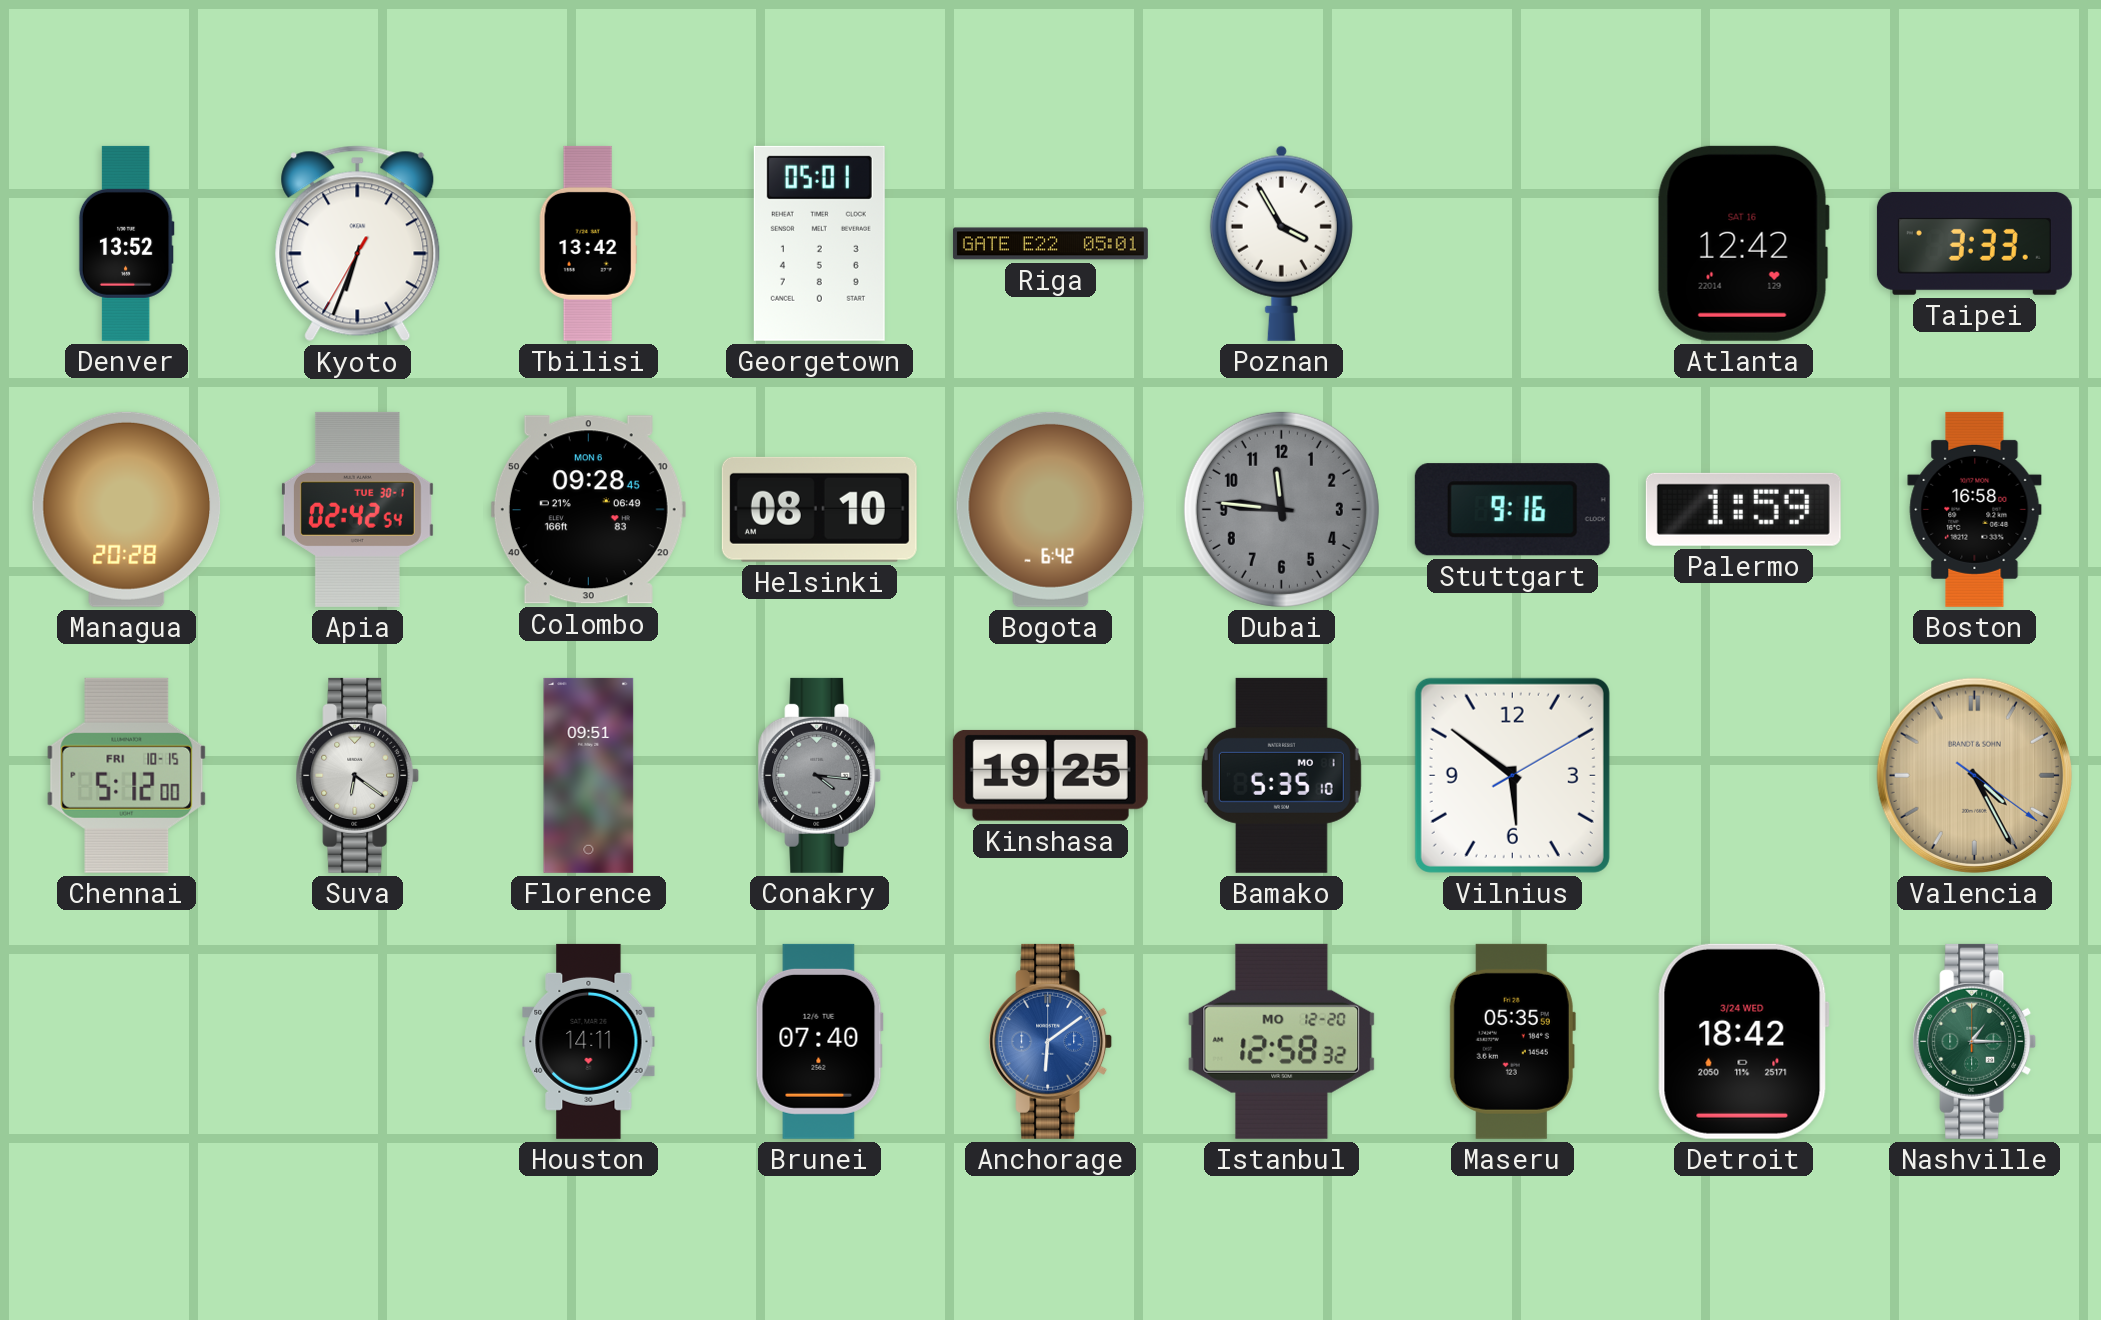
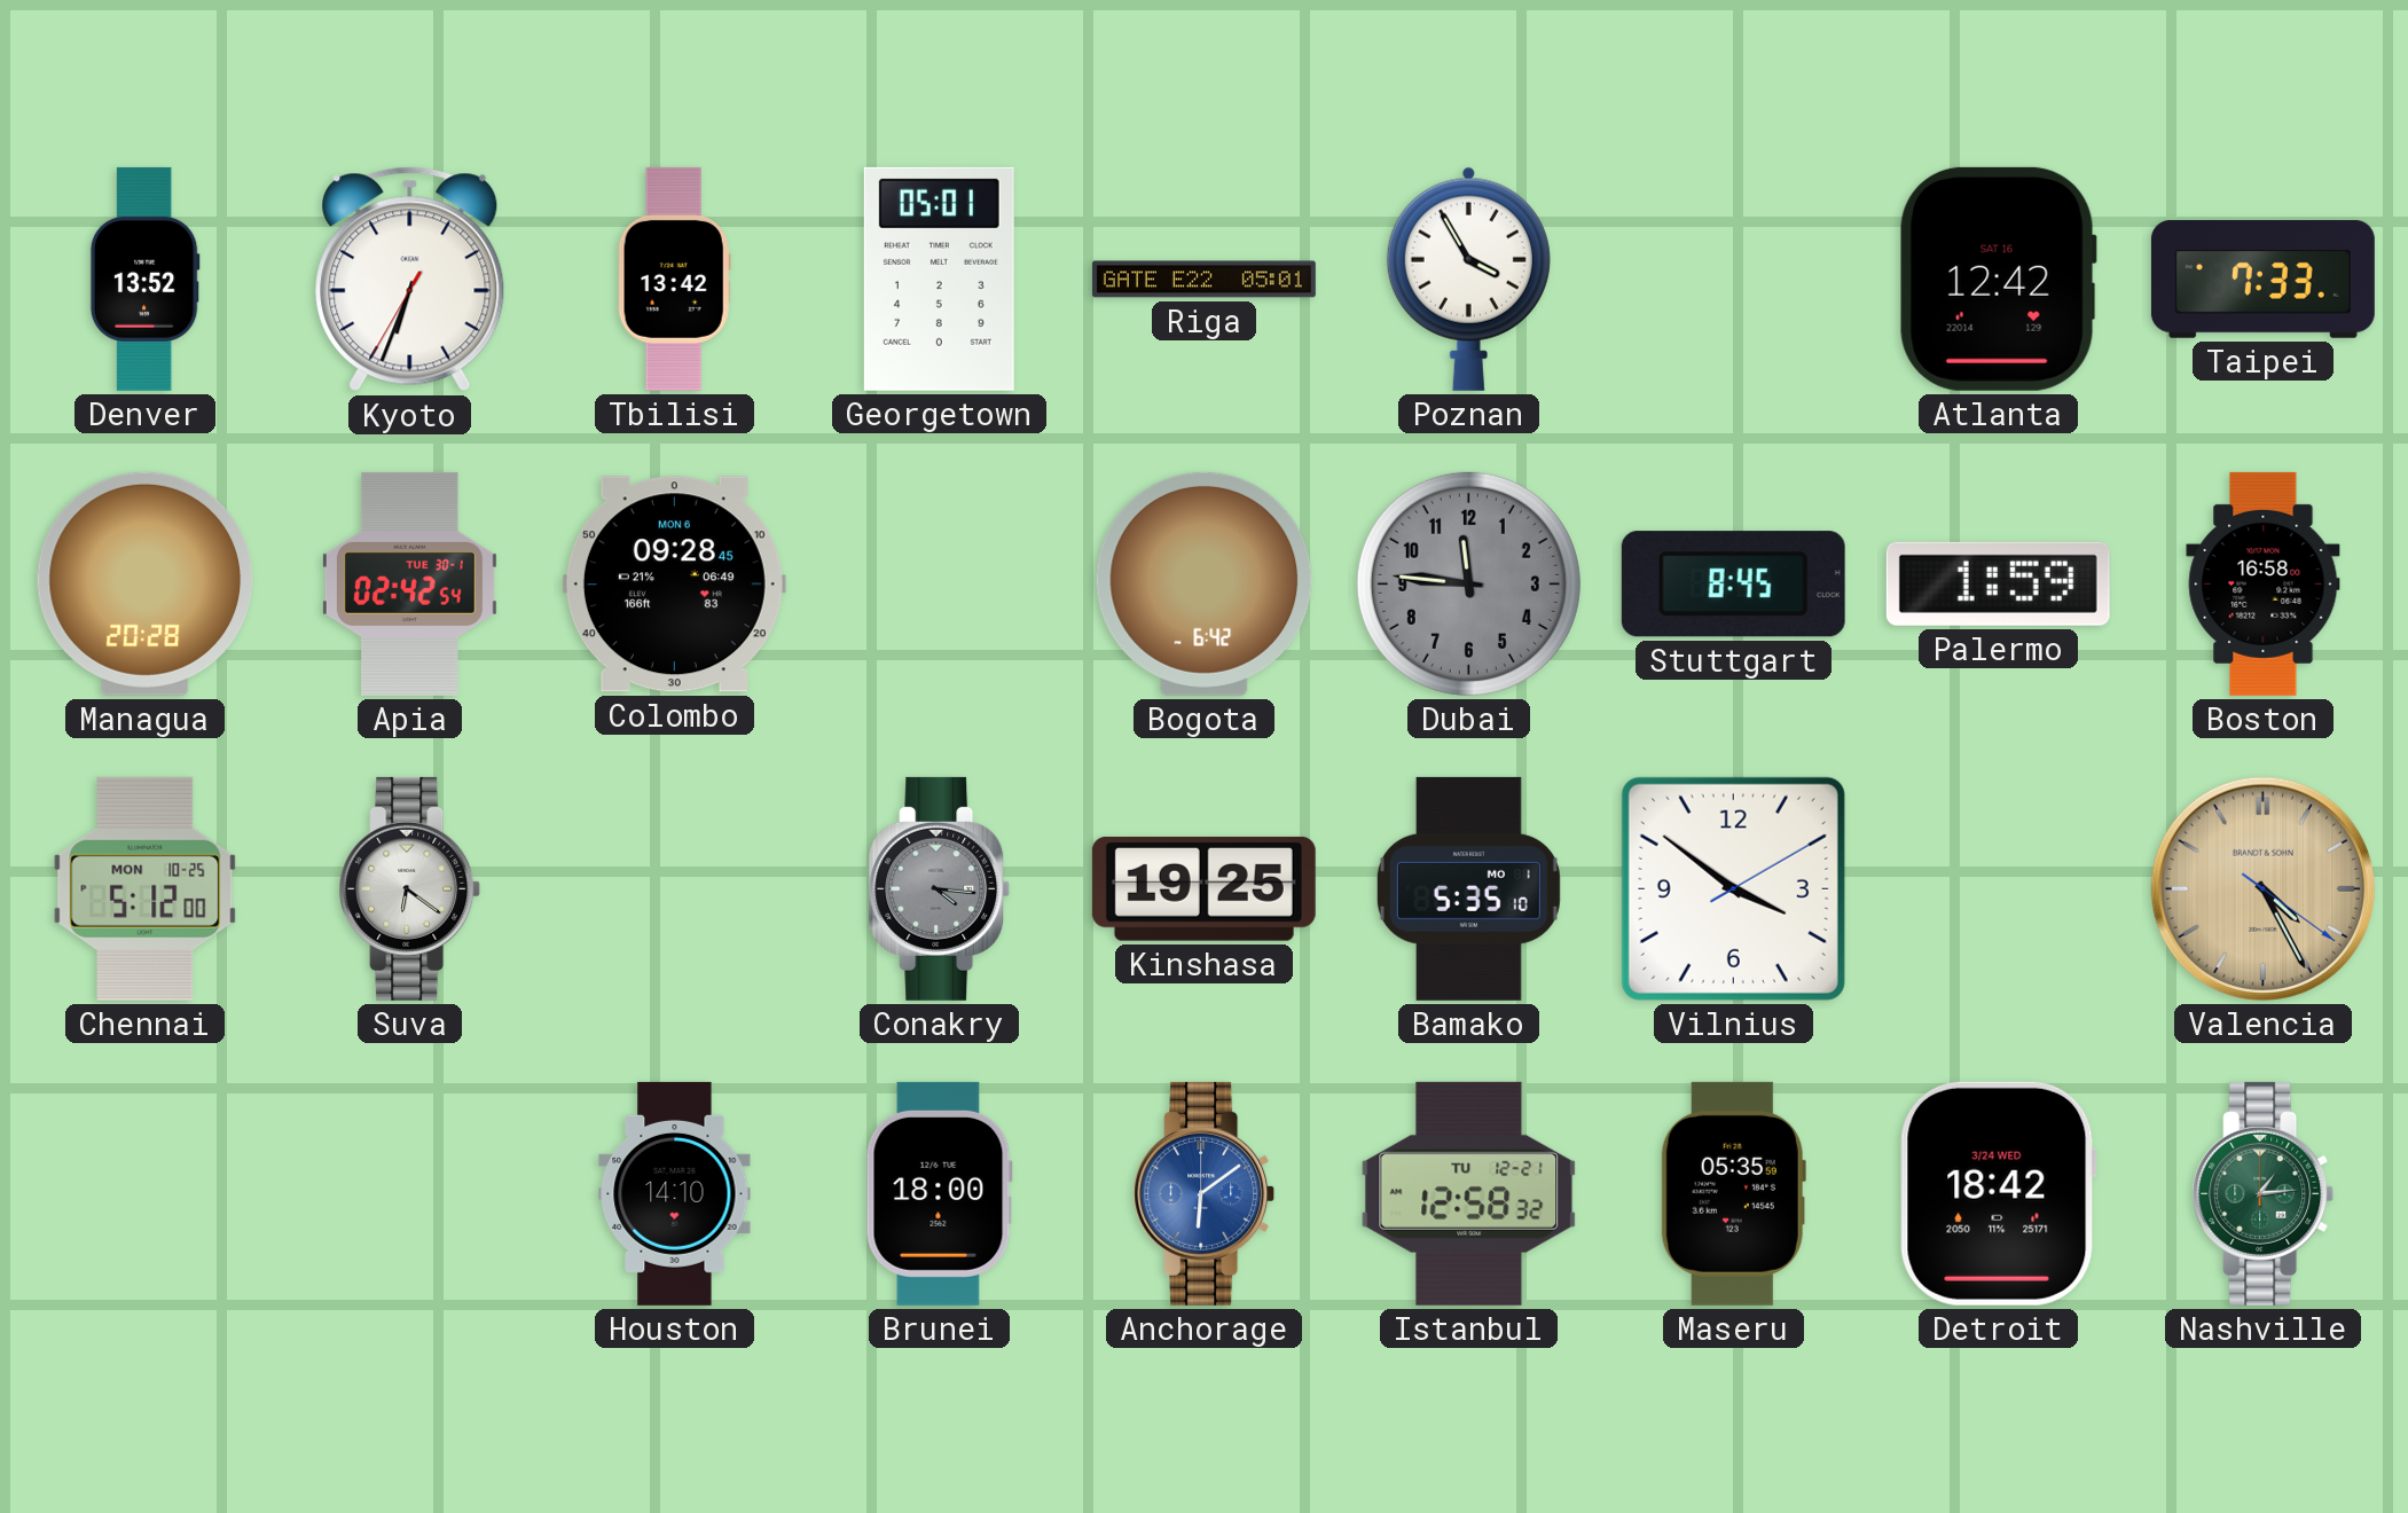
Taipei: 3:33 -> 7:33
Helsinki: 08:10 -> none
Stuttgart: 9:16 -> 8:45
Chennai date: FRI 10-15 -> MON 10-25
Florence: 09:51 -> none
Vilnius: 5:51 -> 3:51
Houston: 14:11 -> 14:10
Brunei: 07:40 -> 18:00
Istanbul date: MO 12-20 -> TU 12-21
Nashville: 1:15 -> 1:14
